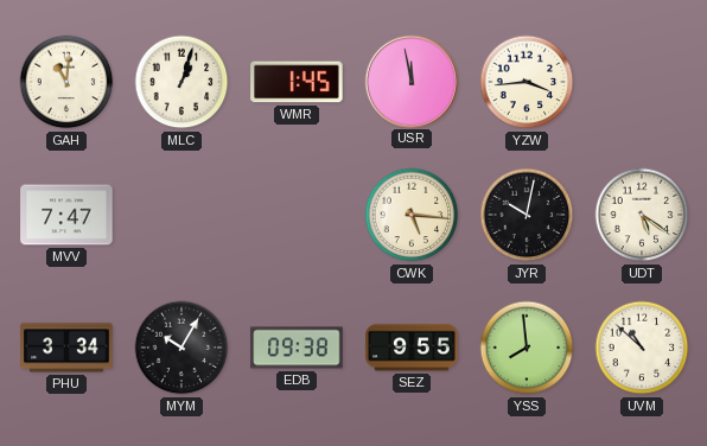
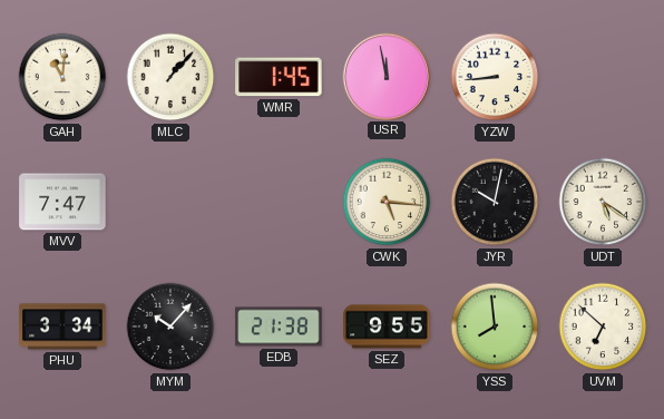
MLC: 1:03 -> 1:07
YZW: 3:44 -> 8:44
MYM: 10:05 -> 10:07
EDB: 09:38 -> 21:38
UVM: 10:52 -> 6:52
